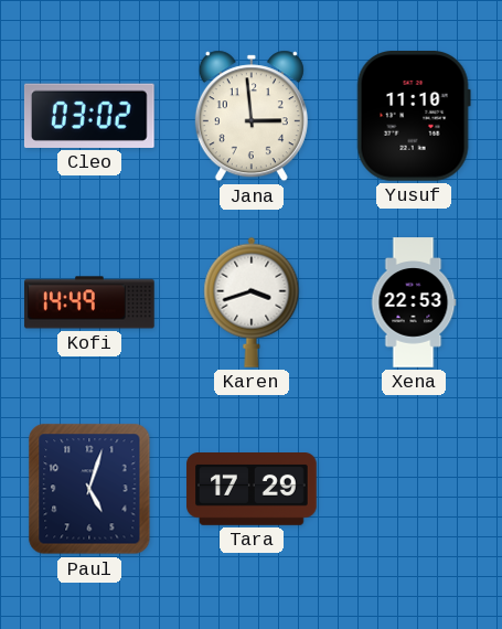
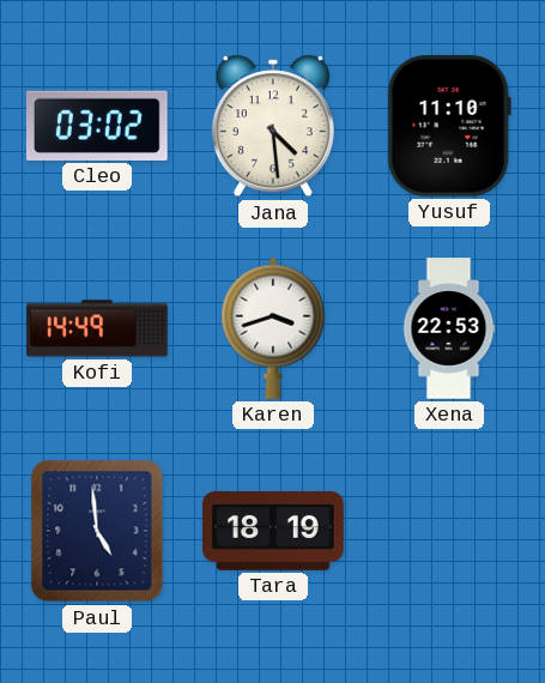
Jana: 2:59 -> 4:29
Paul: 5:03 -> 4:59
Tara: 17:29 -> 18:19
